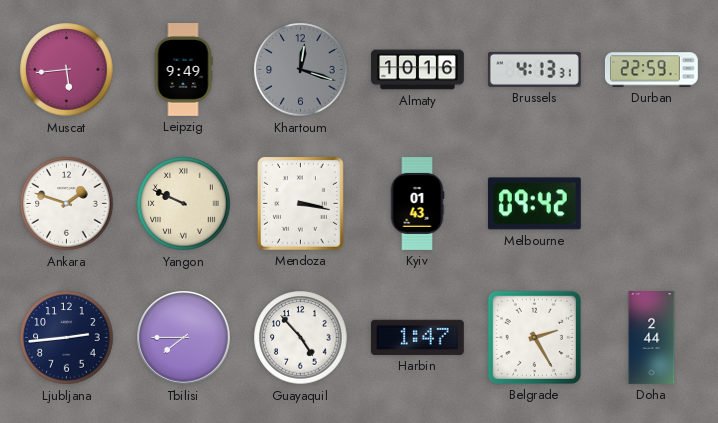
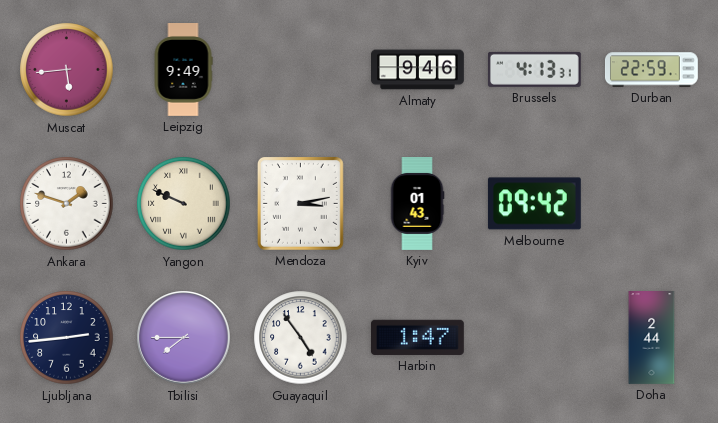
Khartoum: 12:18 -> none
Almaty: 10:16 -> 9:46
Mendoza: 3:17 -> 3:13
Guayaquil: 4:53 -> 4:54
Belgrade: 2:25 -> none
